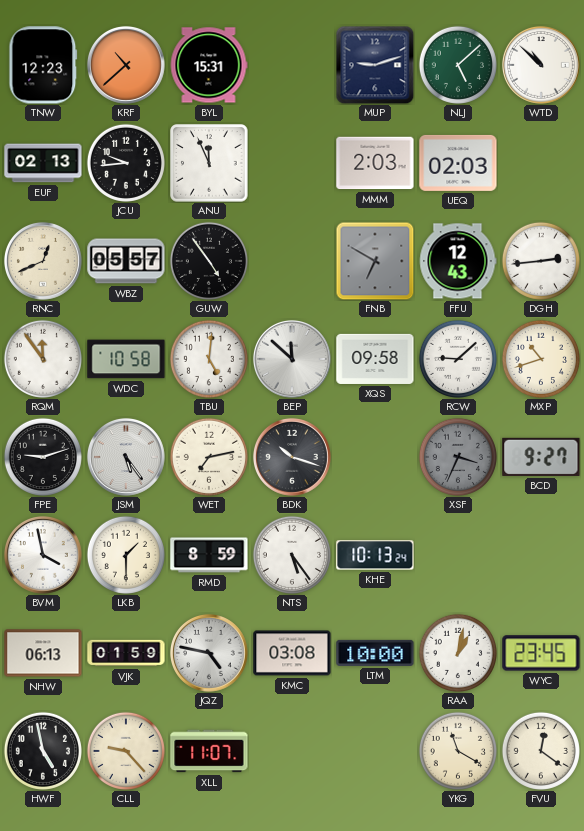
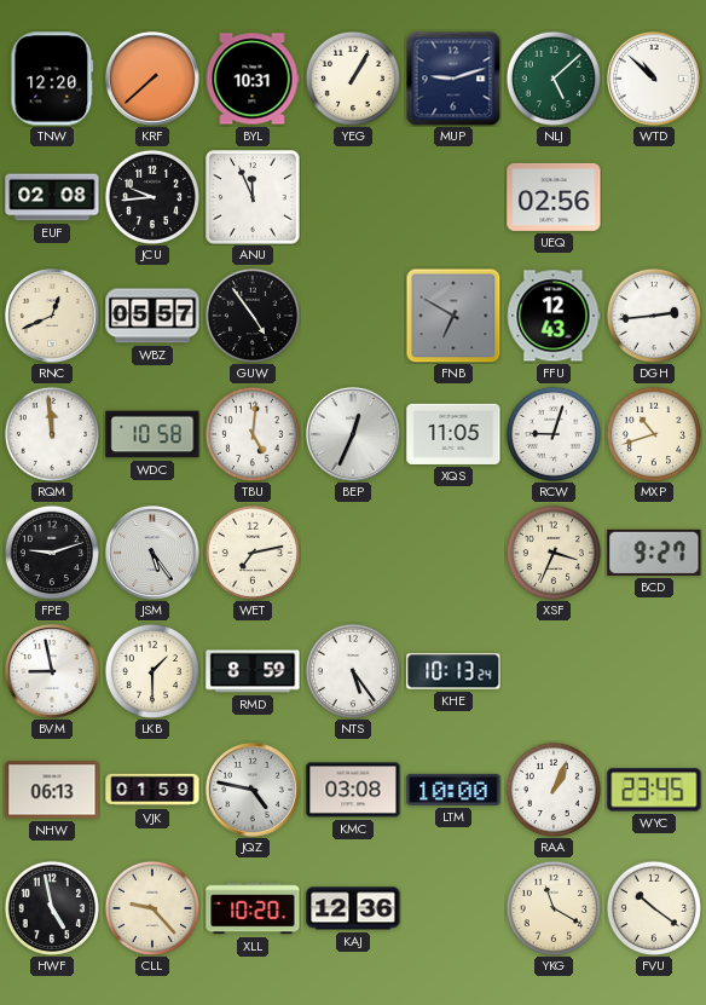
TNW: 12:23 -> 12:20
KRF: 10:38 -> 7:38
BYL: 15:31 -> 10:31
YEG: none -> 1:05
EUF: 02:13 -> 02:08
MMM: 2:03 -> none
UEQ: 02:03 -> 02:56
RQM: 11:54 -> 11:59
BEP: 11:52 -> 12:34
XQS: 09:58 -> 11:05
RCW: 9:08 -> 9:03
BDK: 10:18 -> none
XSF dial: grey -> cream
BVM: 3:58 -> 8:58
RAA: 1:02 -> 1:04
XLL: 11:07 -> 10:20
KAJ: none -> 12:36
FVU: 12:21 -> 10:21
